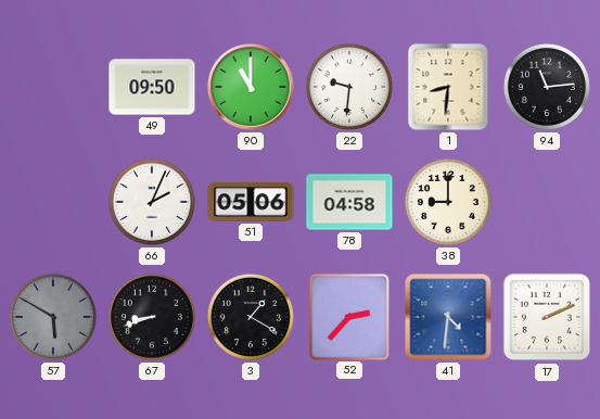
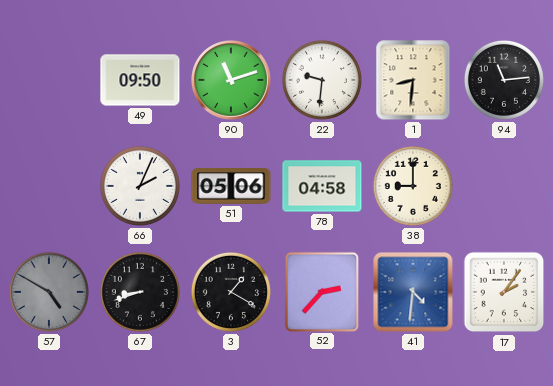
90: 11:00 -> 11:12
57: 5:50 -> 4:50
17: 2:11 -> 2:06
